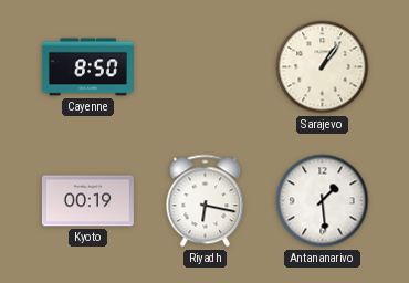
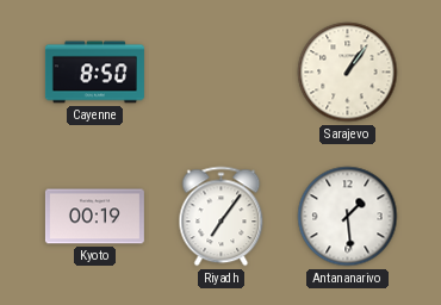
Riyadh: 6:17 -> 7:06
